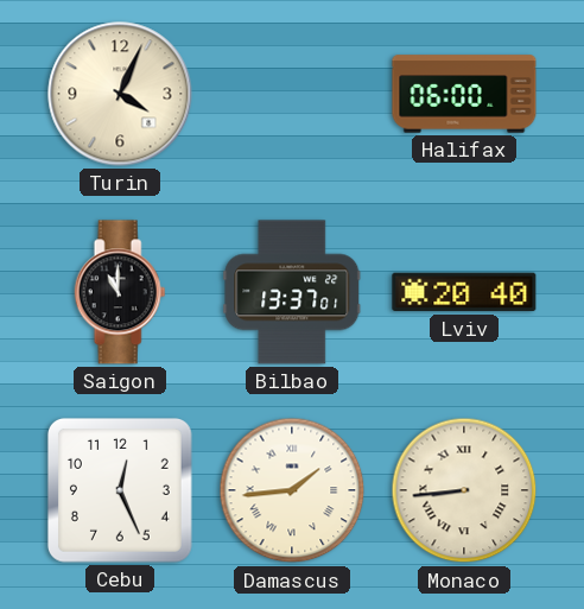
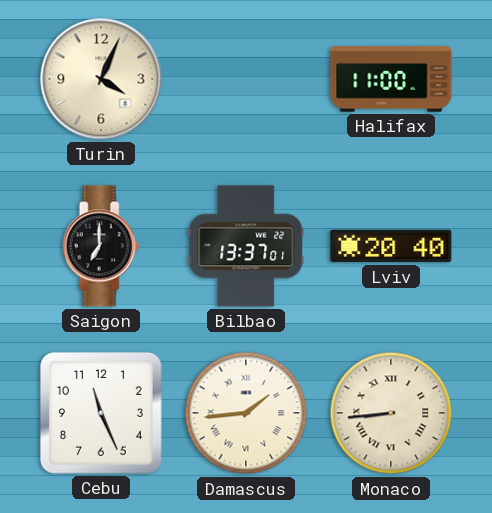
Halifax: 06:00 -> 11:00
Saigon: 11:00 -> 7:00
Cebu: 12:26 -> 11:26
